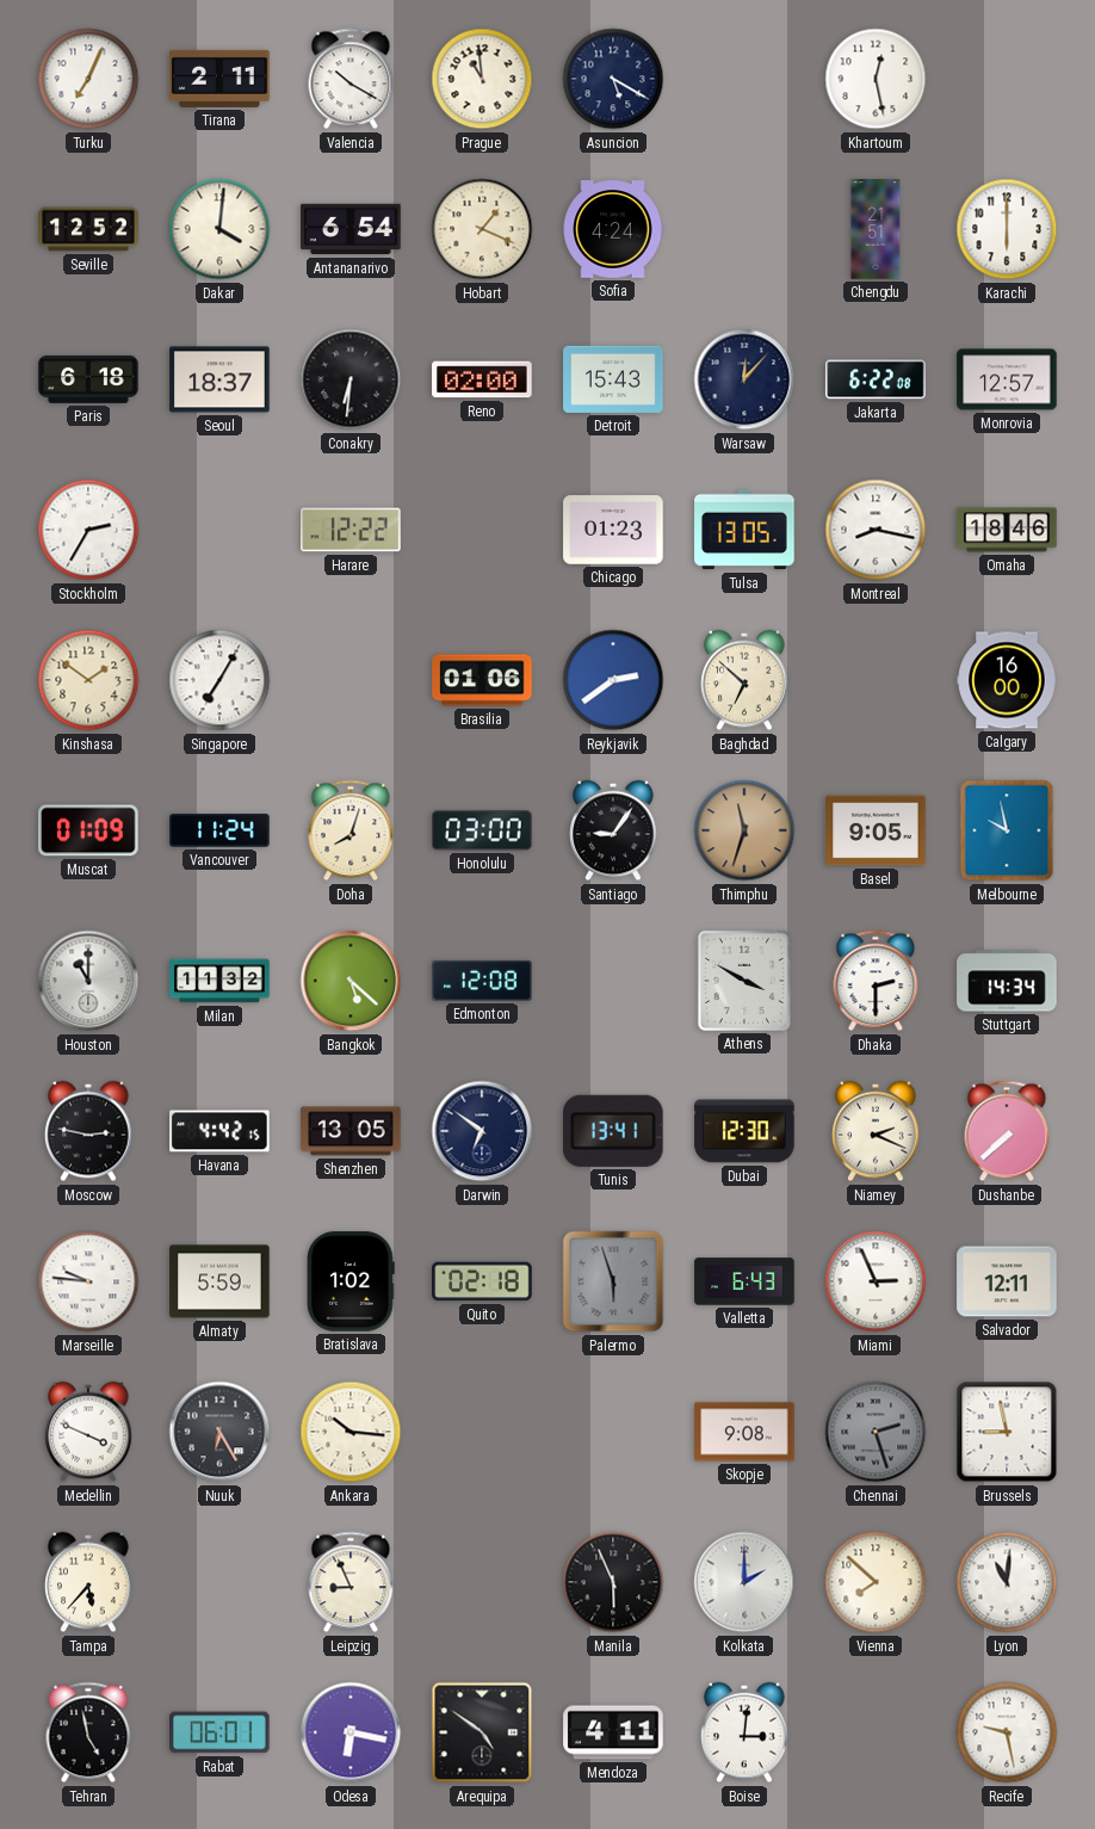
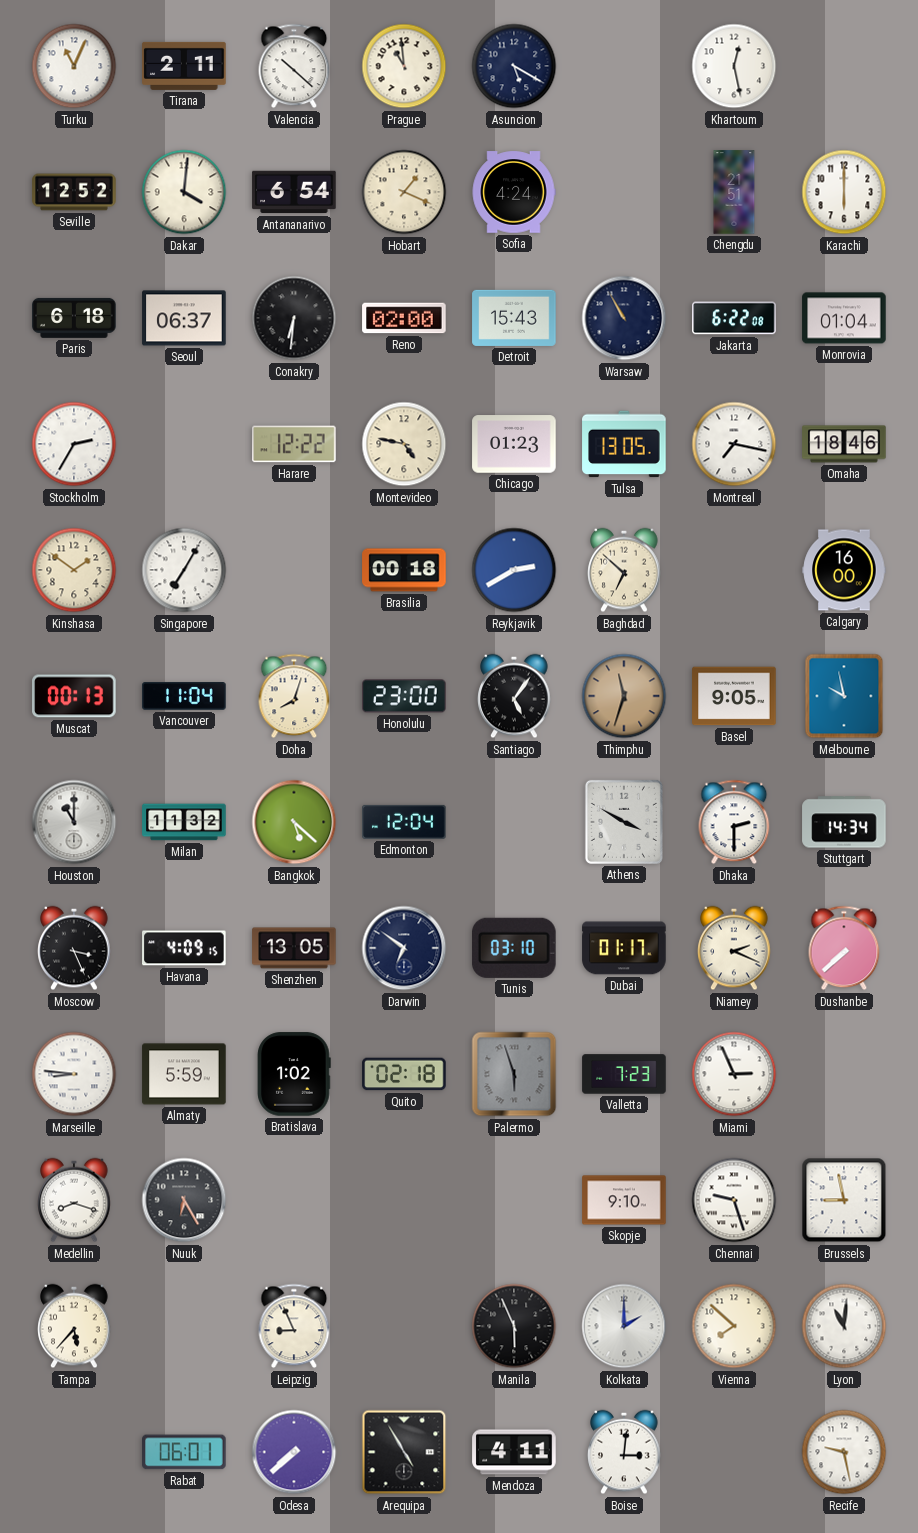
Turku: 7:04 -> 11:04
Valencia: 10:20 -> 10:22
Seoul: 18:37 -> 06:37
Warsaw: 12:07 -> 10:55
Monrovia: 12:57 -> 01:04
Montevideo: none -> 4:47
Montreal: 8:17 -> 7:17
Brasilia: 01:06 -> 00:18
Reykjavik: 2:39 -> 2:40
Muscat: 01:09 -> 00:13
Vancouver: 11:24 -> 11:04
Honolulu: 03:00 -> 23:00
Santiago: 9:06 -> 5:06
Edmonton: 12:08 -> 12:04
Moscow: 2:47 -> 3:26
Havana: 4:42 -> 4:09
Tunis: 13:41 -> 03:10
Dubai: 12:30 -> 01:17
Marseille: 9:46 -> 8:46
Valletta: 6:43 -> 7:23
Salvador: 12:11 -> none
Medellin: 3:49 -> 8:18
Ankara: 10:16 -> none
Skopje: 9:08 -> 9:10
Chennai: 2:27 -> 9:27
Chennai dial: grey -> white
Tehran: 4:58 -> none
Odesa: 6:17 -> 7:38
Arequipa: 4:51 -> 4:55
